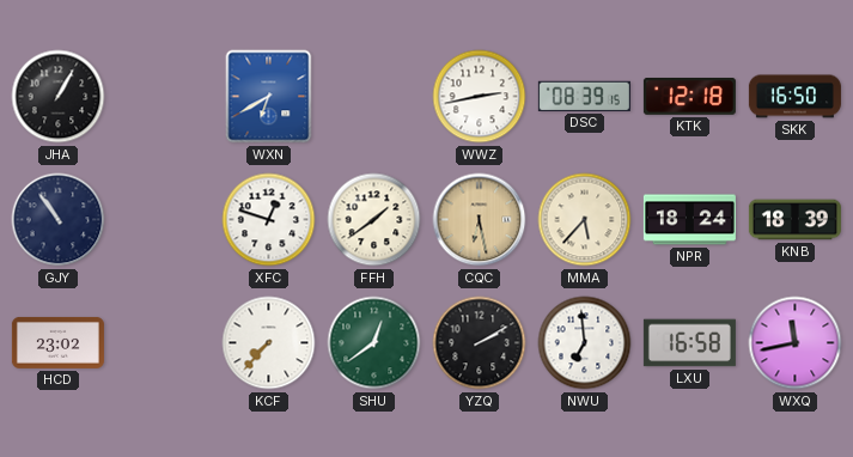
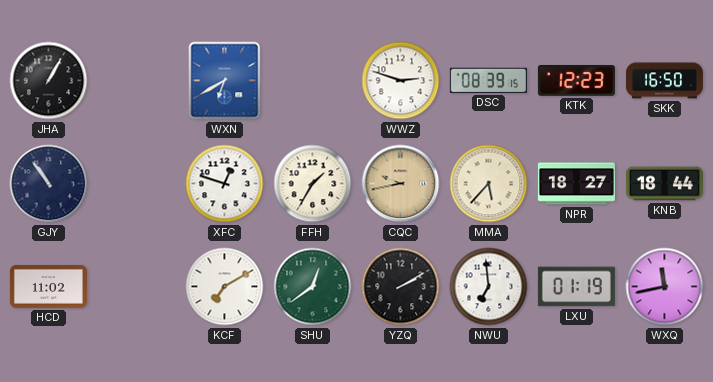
WWZ: 2:43 -> 2:48
KTK: 12:18 -> 12:23
FFH: 1:39 -> 1:35
CQC: 6:28 -> 9:43
NPR: 18:24 -> 18:27
KNB: 18:39 -> 18:44
HCD: 23:02 -> 11:02
KCF: 7:37 -> 7:10
LXU: 16:58 -> 01:19
